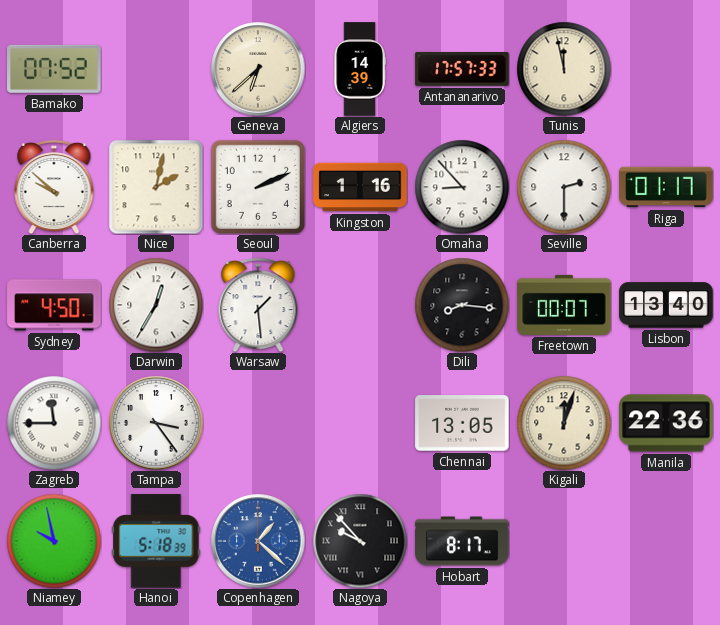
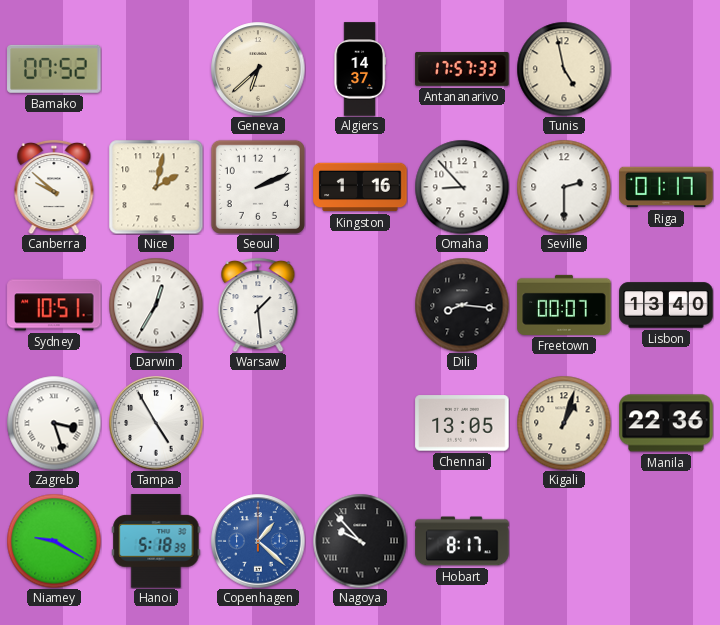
Algiers: 14:39 -> 14:37
Tunis: 11:58 -> 4:58
Sydney: 4:50 -> 10:51
Zagreb: 11:45 -> 3:27
Tampa: 3:24 -> 4:55
Kigali: 12:03 -> 1:03
Niamey: 9:58 -> 9:20
